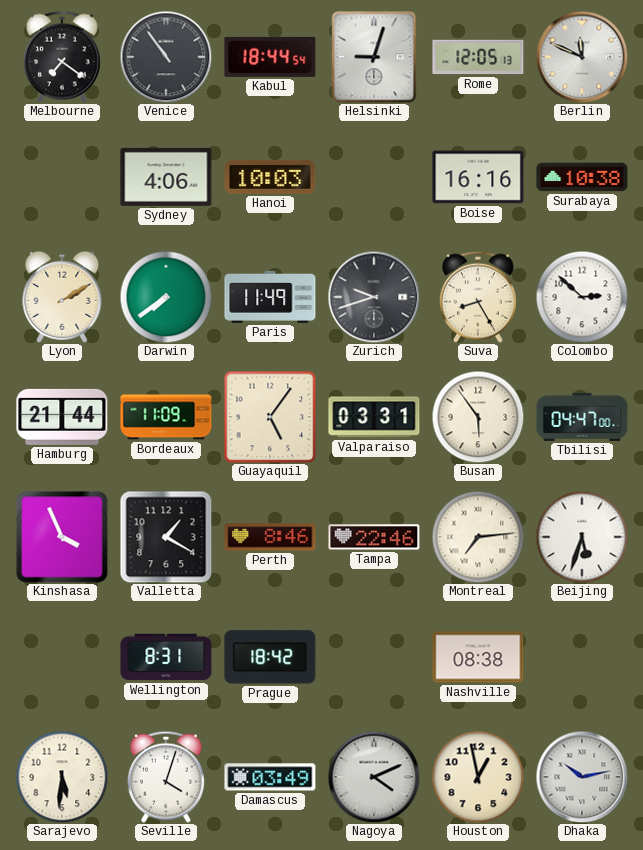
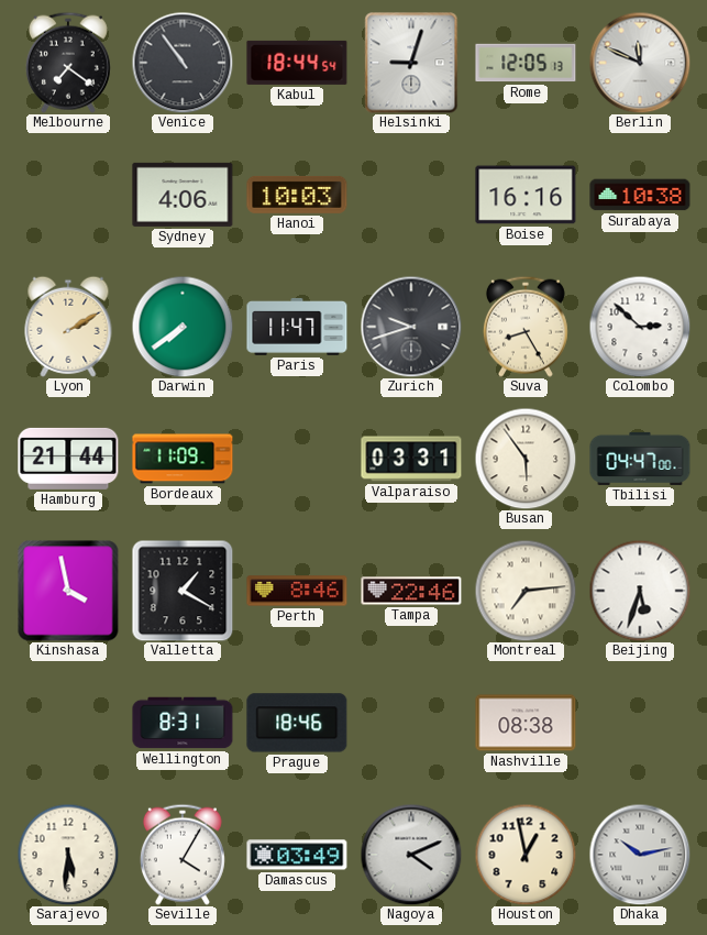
Paris: 11:49 -> 11:47
Guayaquil: 5:06 -> none
Kinshasa: 3:56 -> 3:58
Prague: 18:42 -> 18:46
Seville: 4:03 -> 4:05
